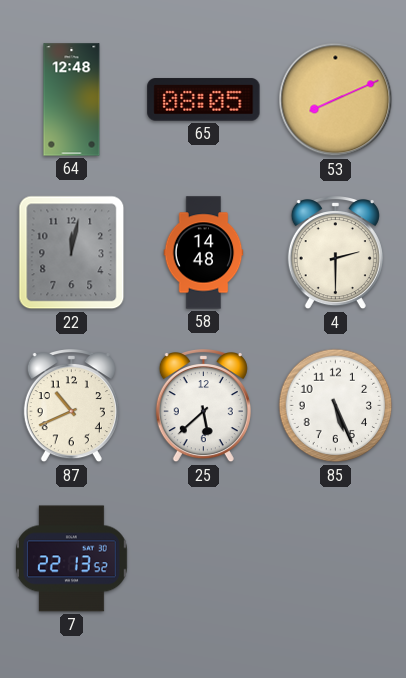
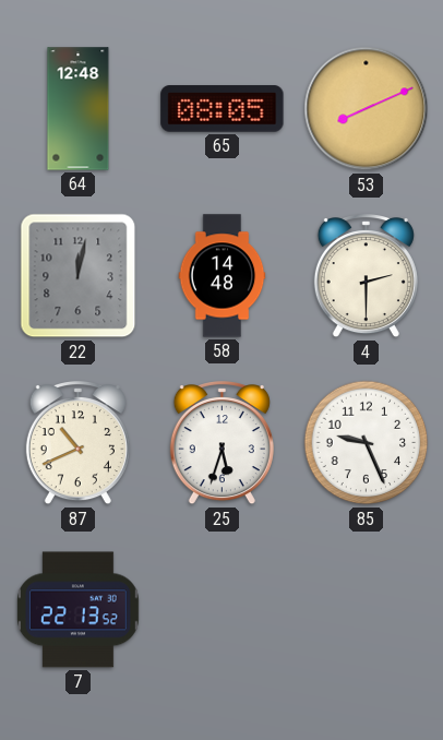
25: 5:38 -> 5:33
85: 5:26 -> 9:26
